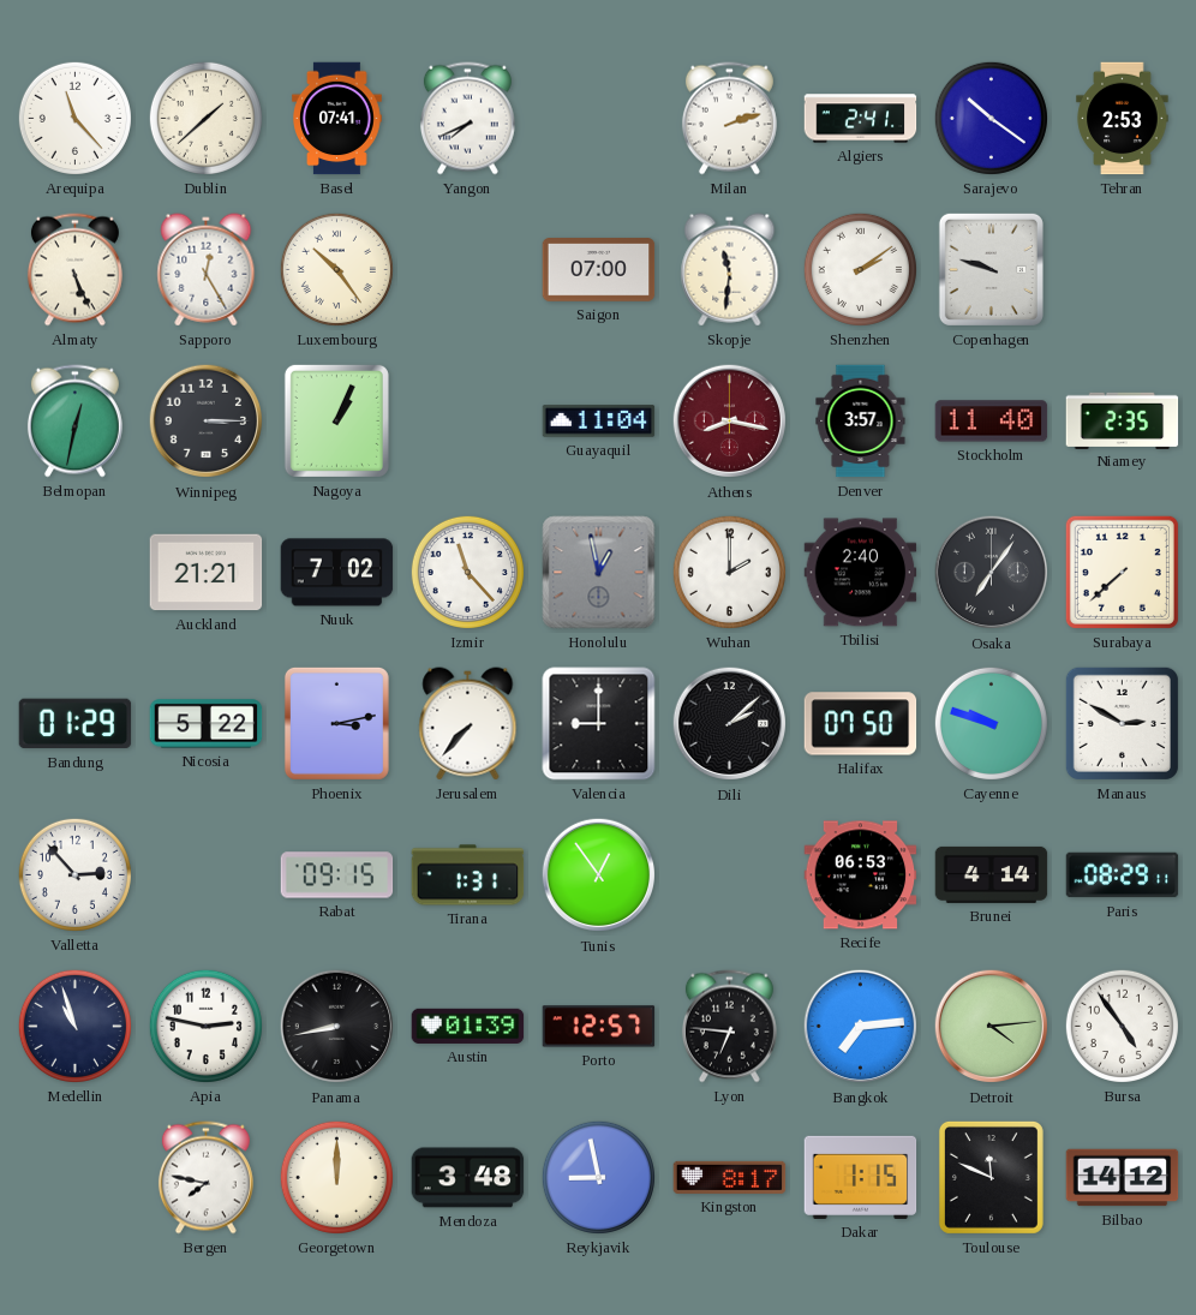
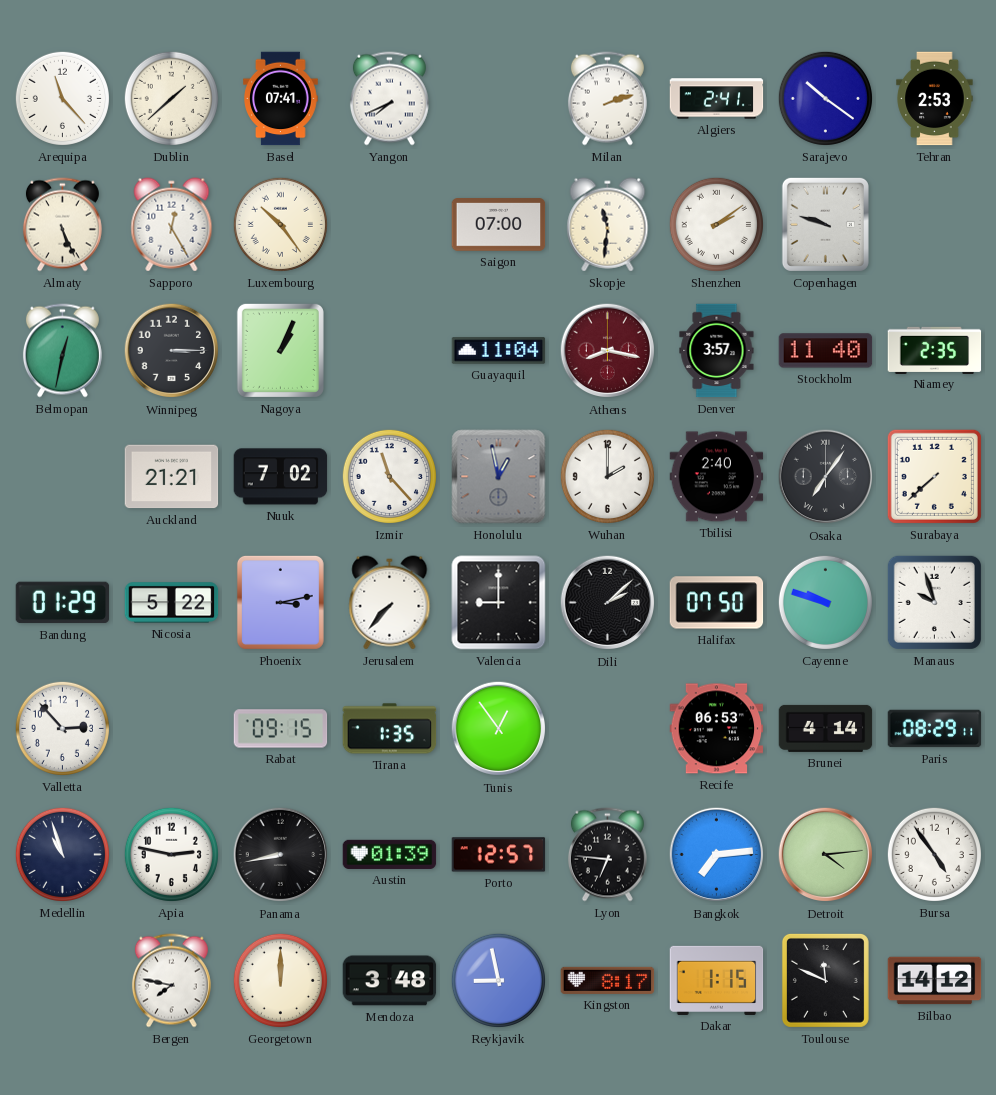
Manaus: 2:50 -> 9:57
Tirana: 1:31 -> 1:35
